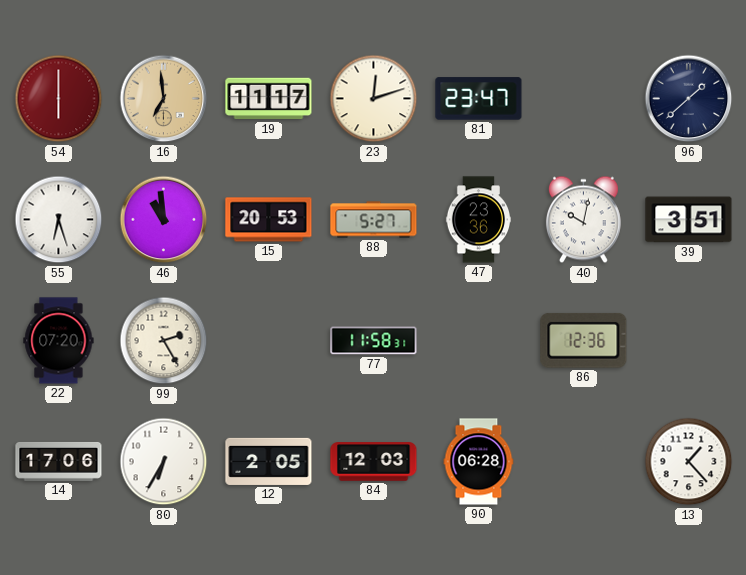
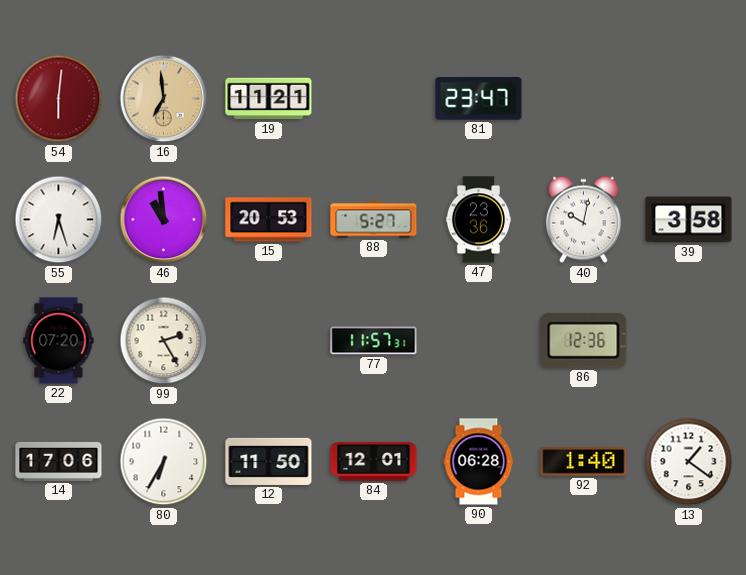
54: 6:00 -> 6:01
19: 11:17 -> 11:21
23: 12:12 -> none
96: 1:38 -> none
39: 3:51 -> 3:58
77: 11:58 -> 11:57
12: 2:05 -> 11:50
84: 12:03 -> 12:01
92: none -> 1:40
13: 1:23 -> 1:21
